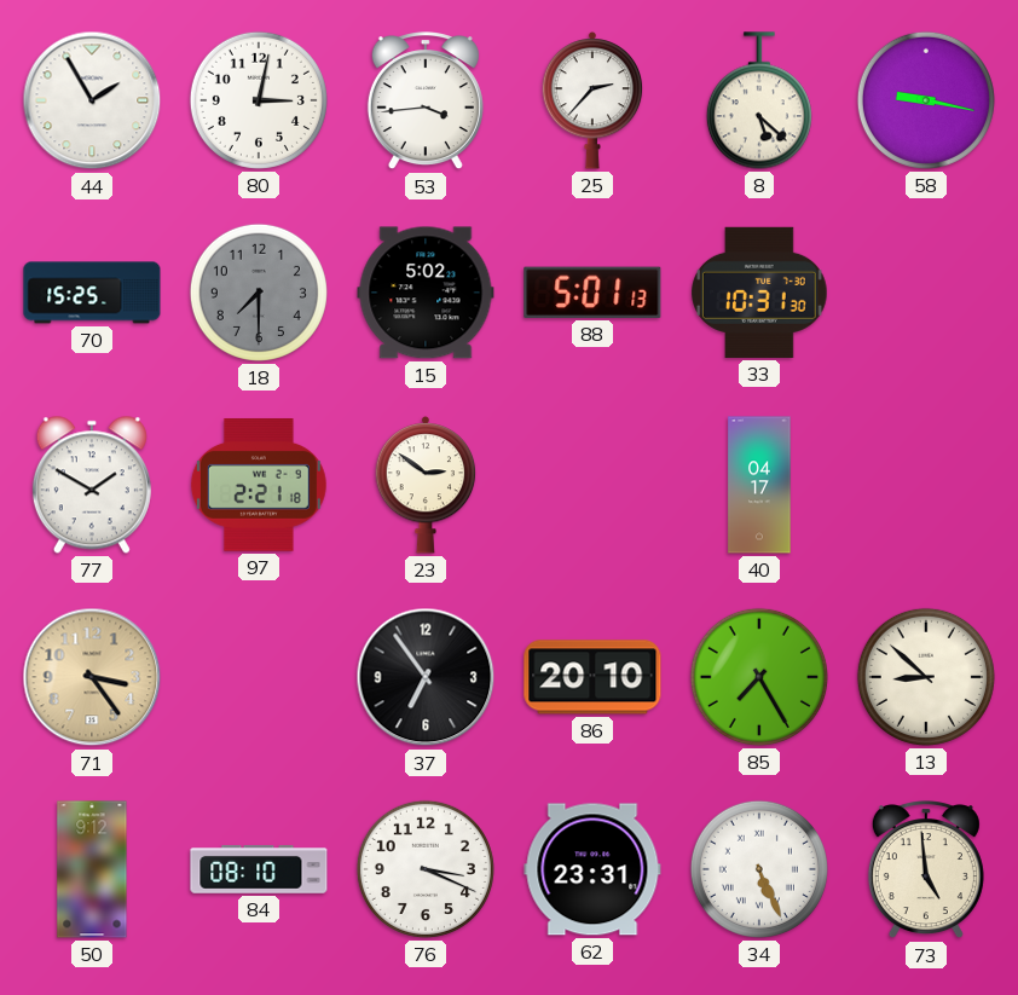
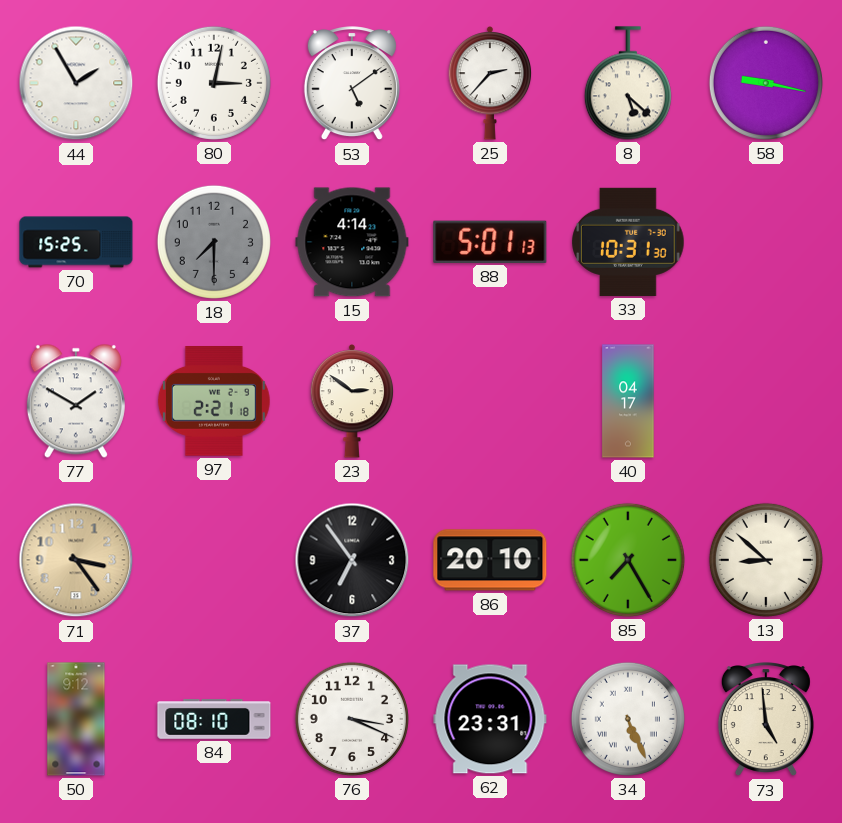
53: 3:44 -> 5:09
15: 5:02 -> 4:14
